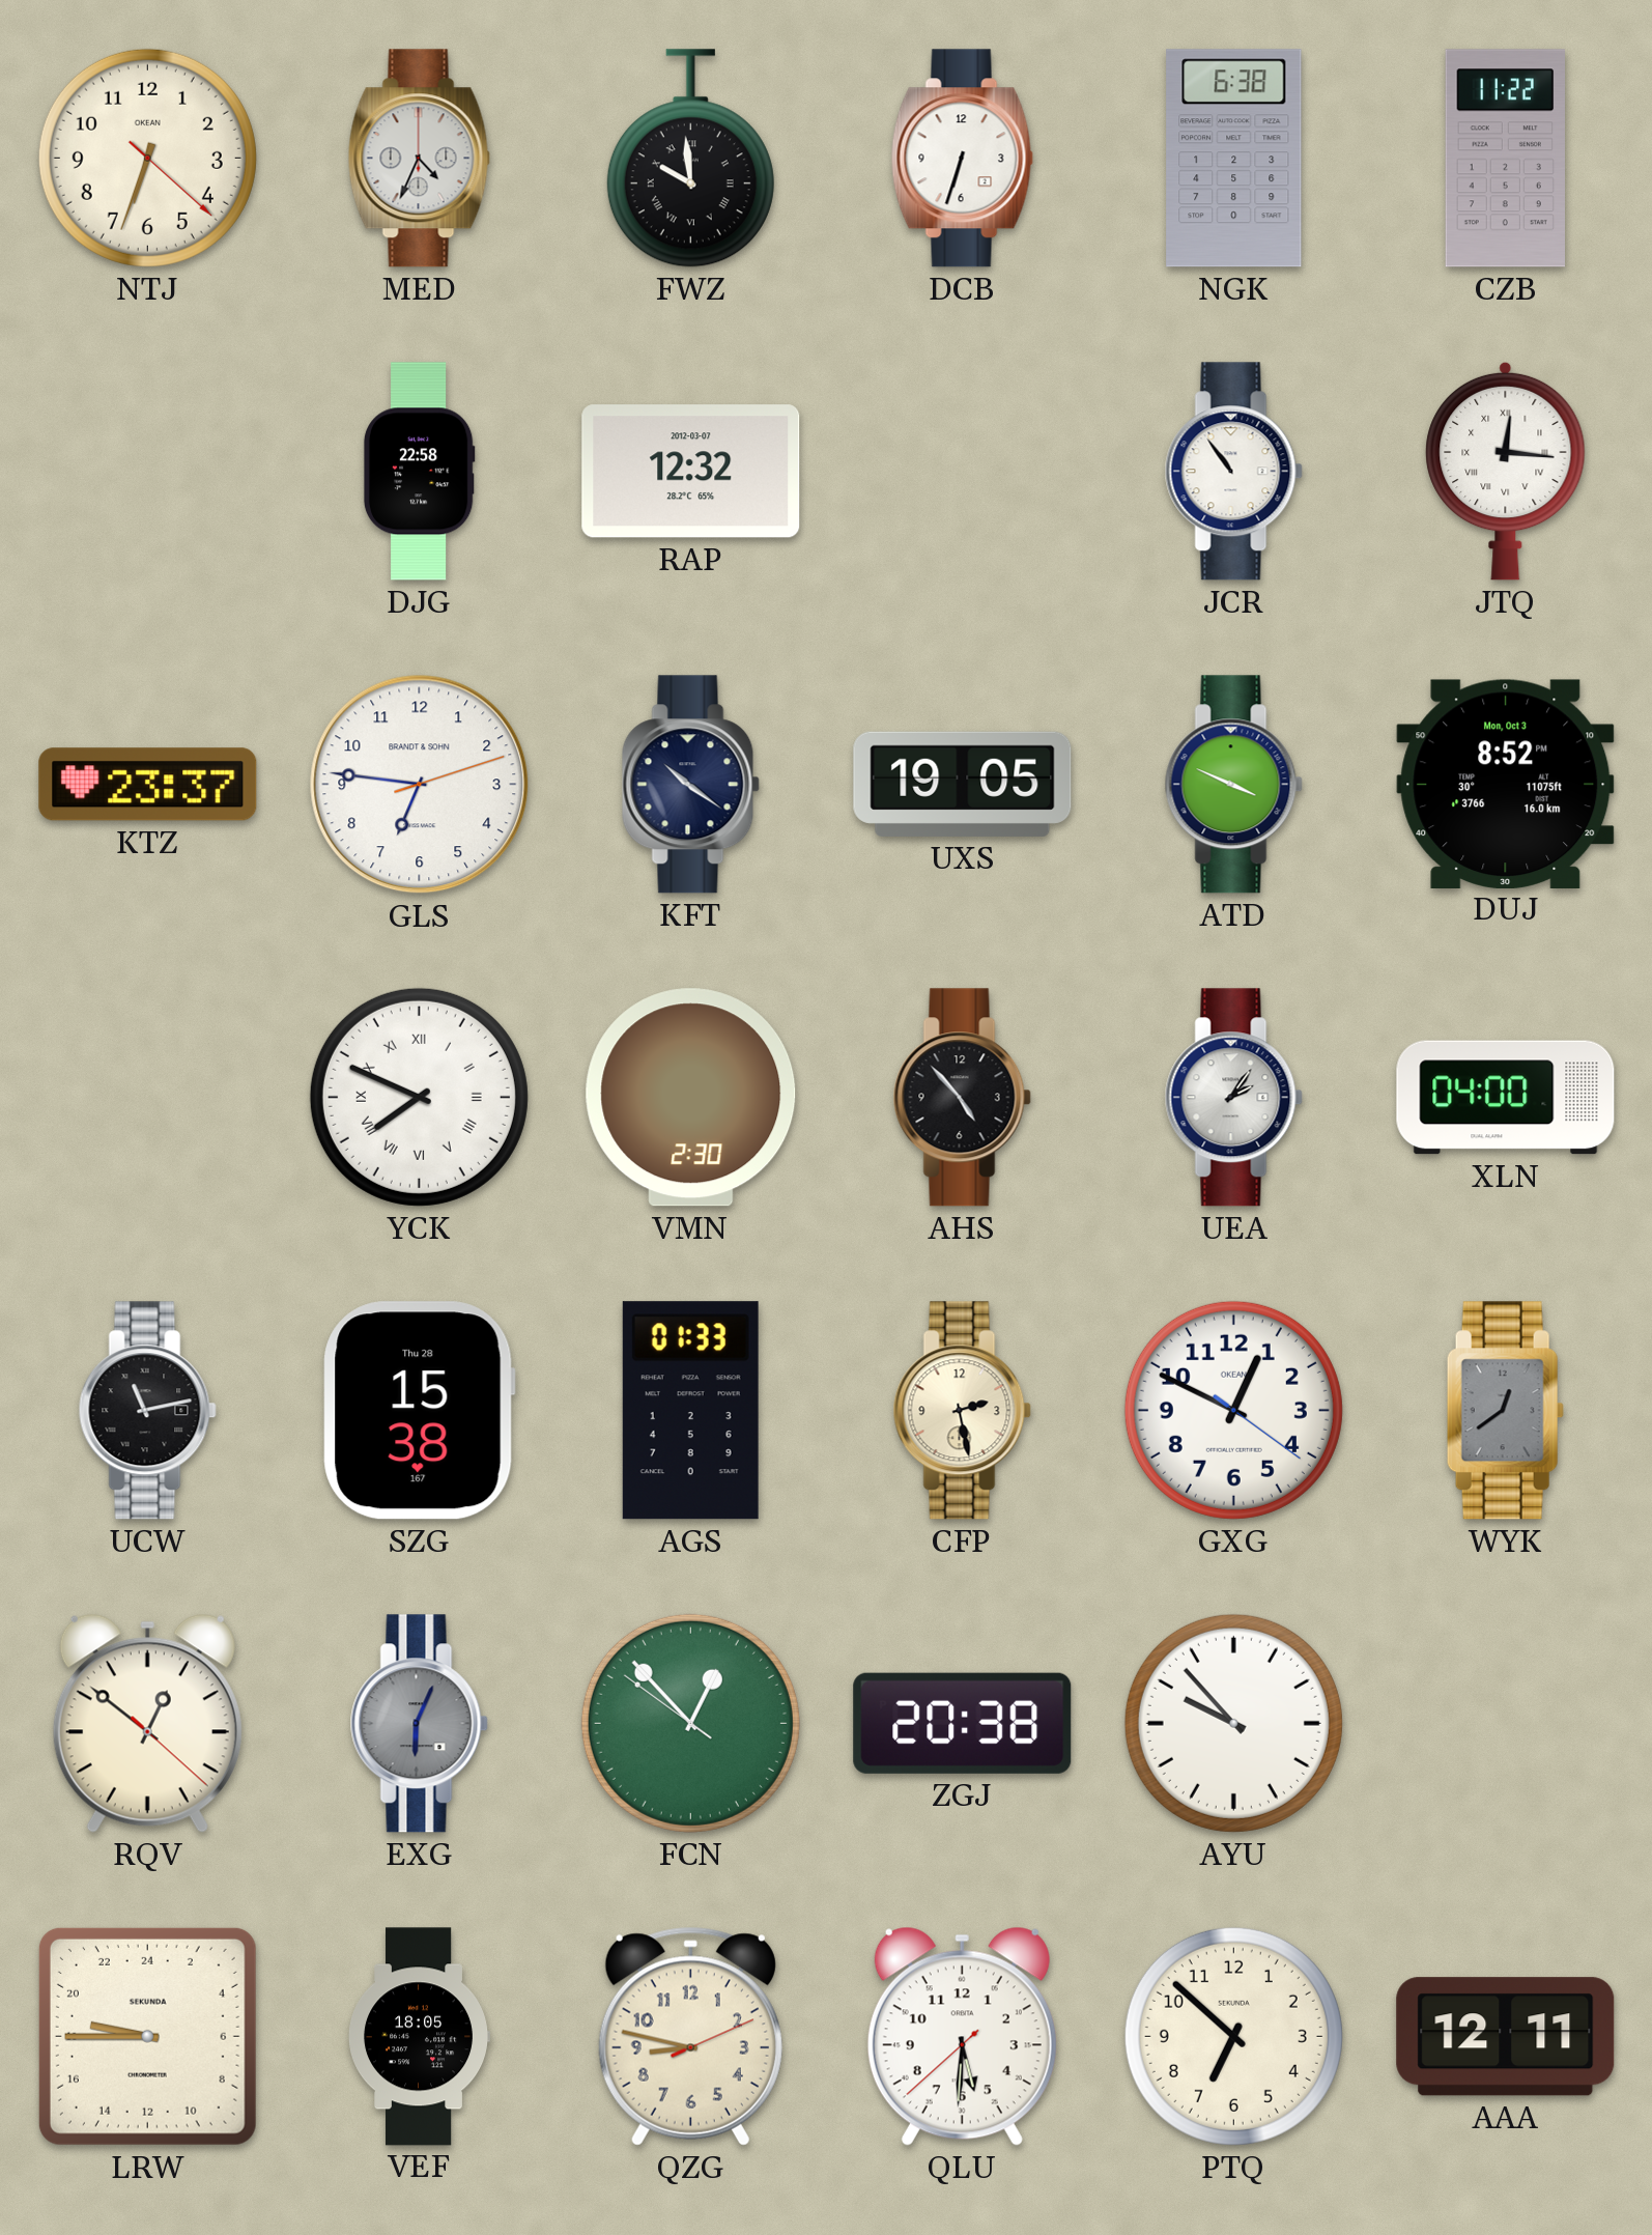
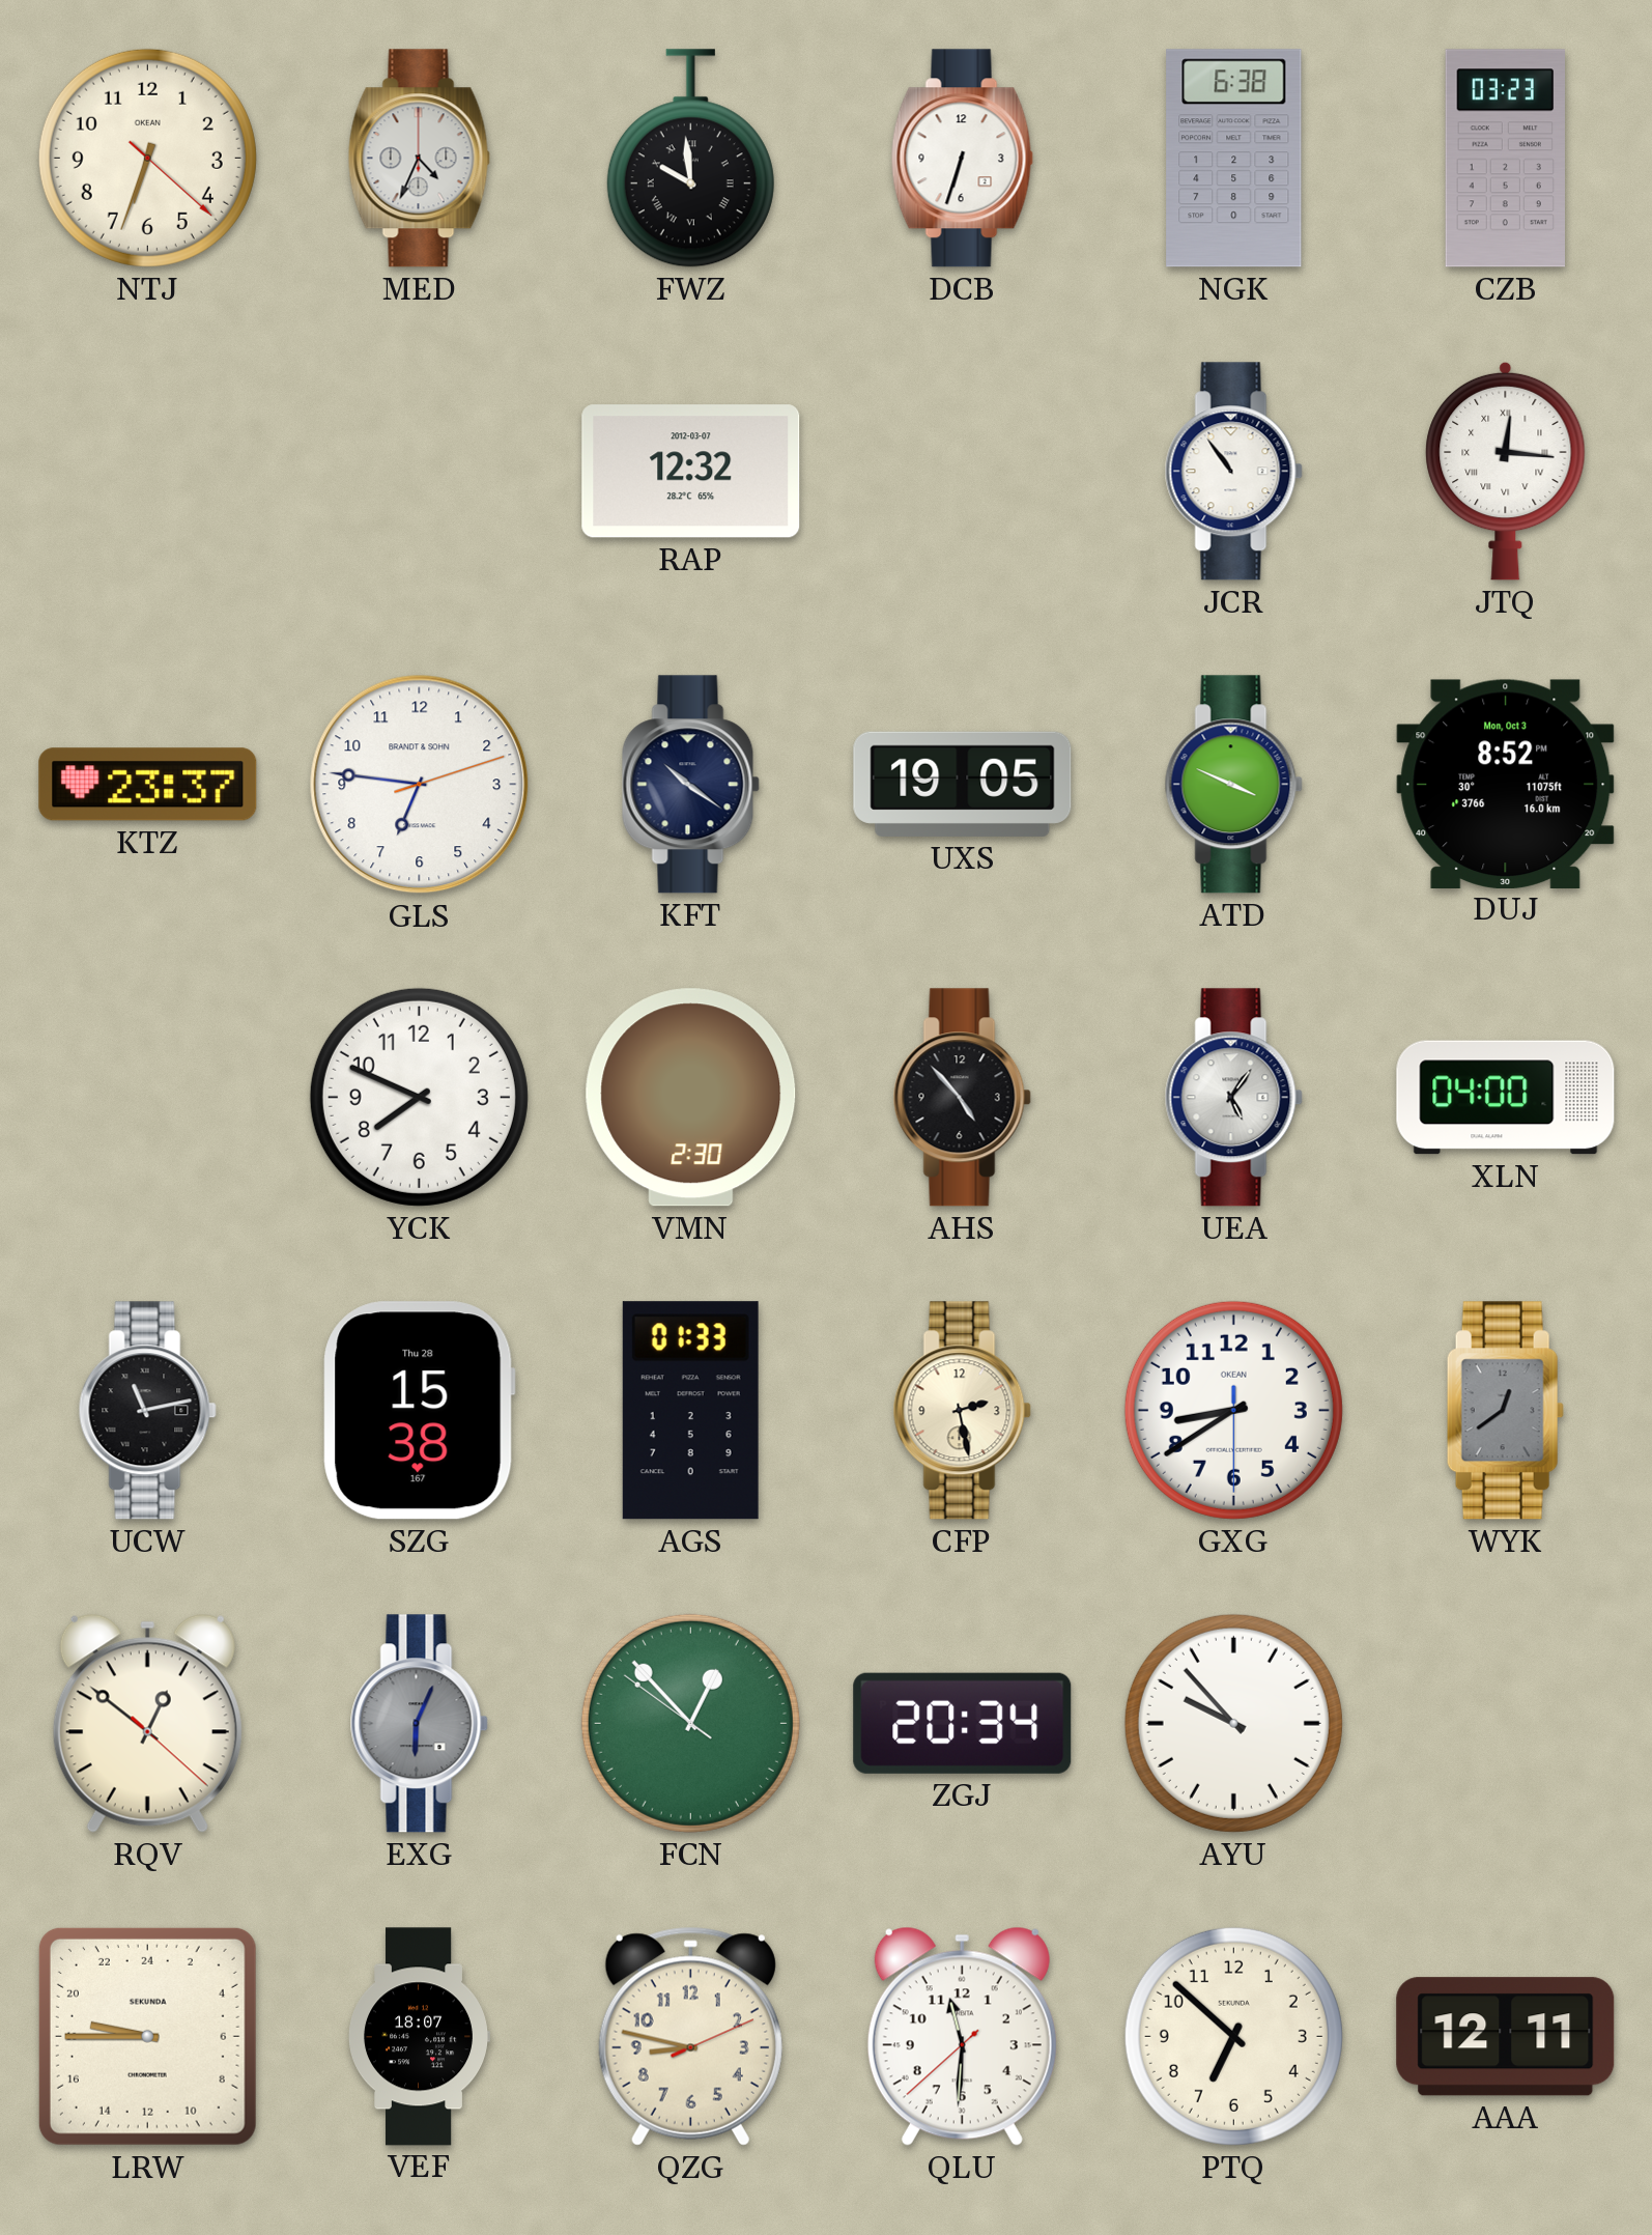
CZB: 11:22 -> 03:23
DJG: 22:58 -> none
YCK numerals: Roman -> Arabic
UEA: 2:06 -> 5:06
GXG: 12:49 -> 8:39
ZGJ: 20:38 -> 20:34
VEF: 18:05 -> 18:07
QLU: 5:30 -> 11:30
